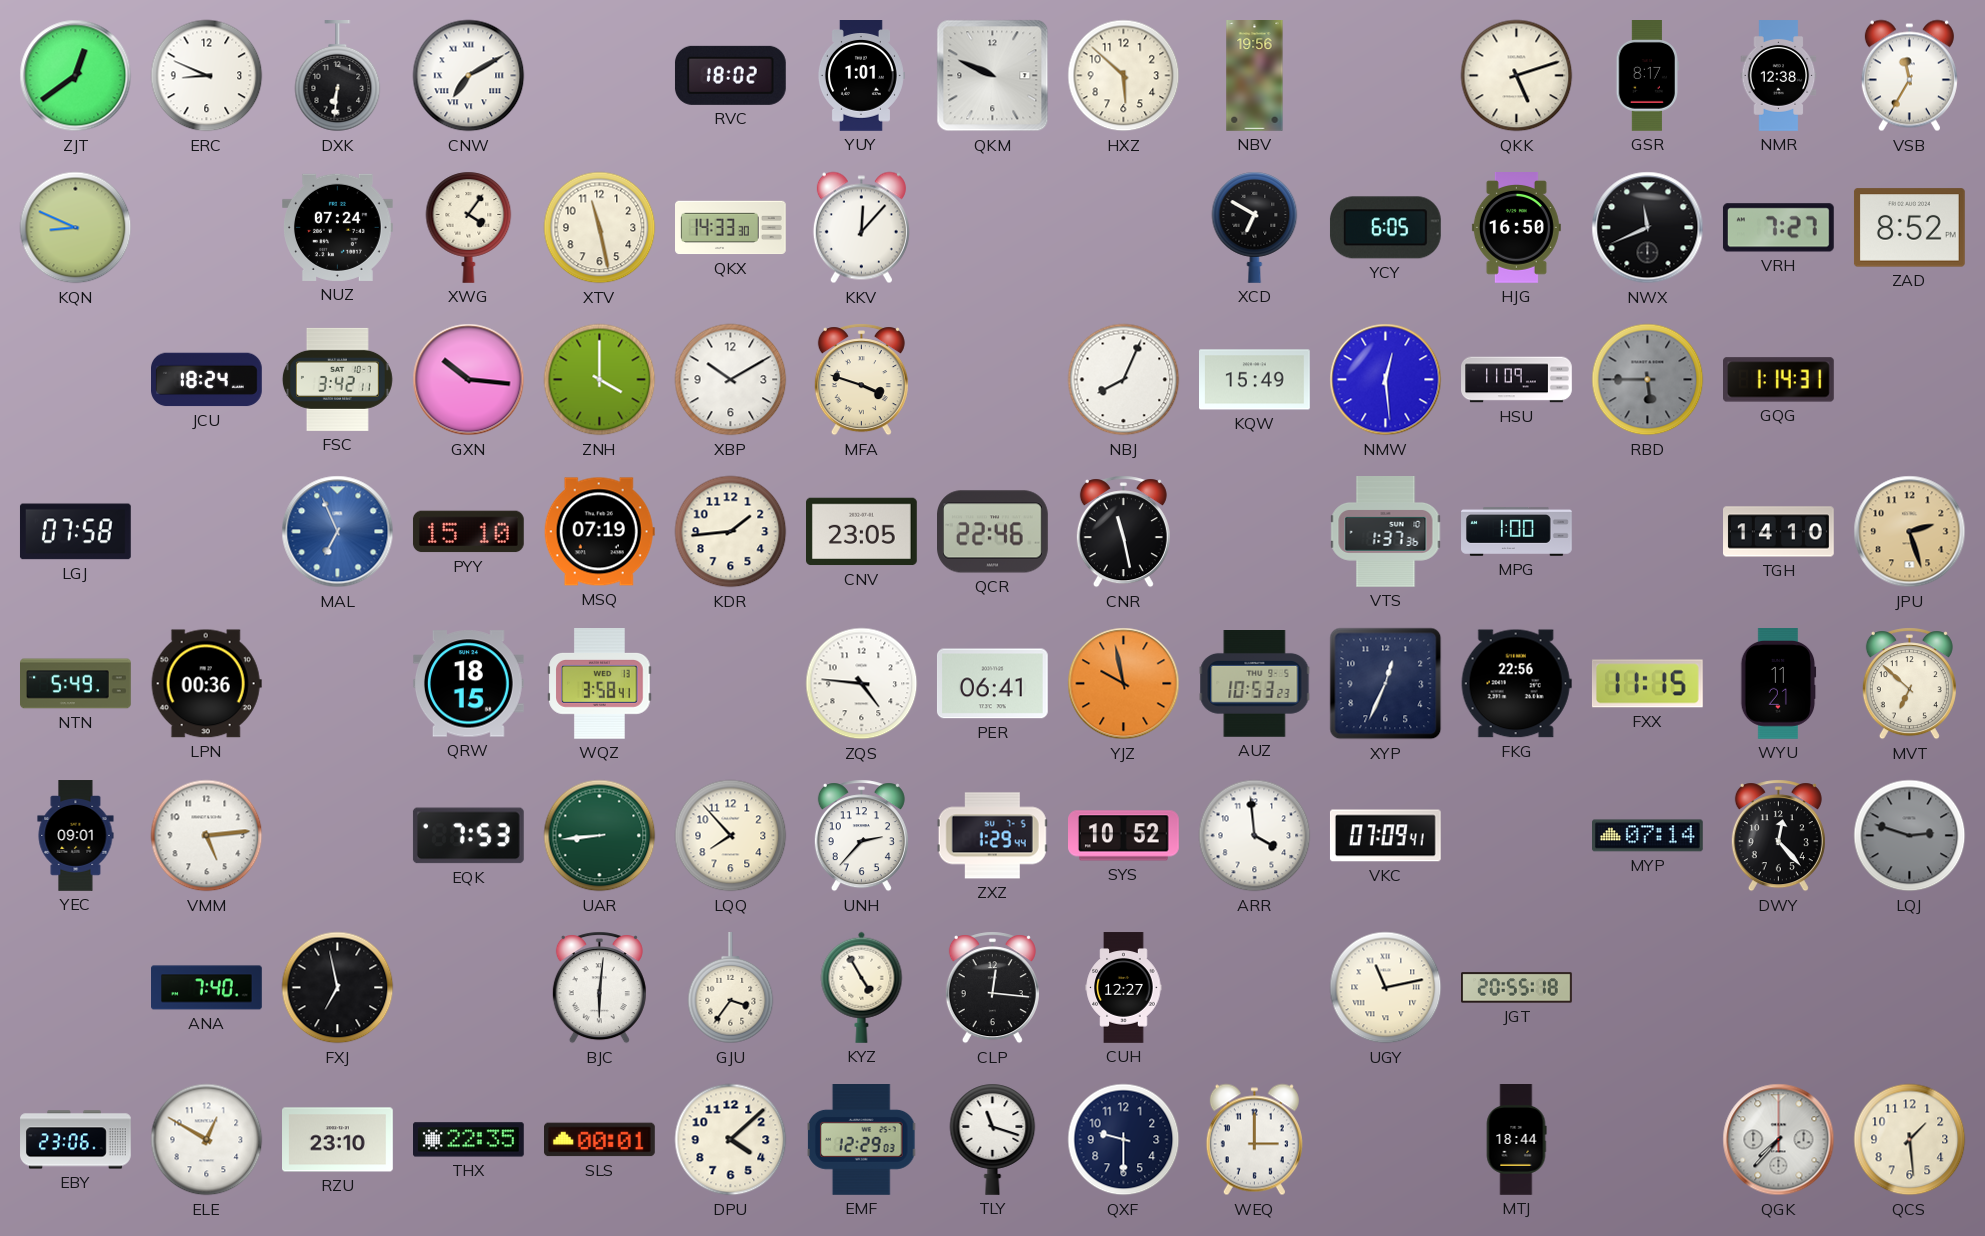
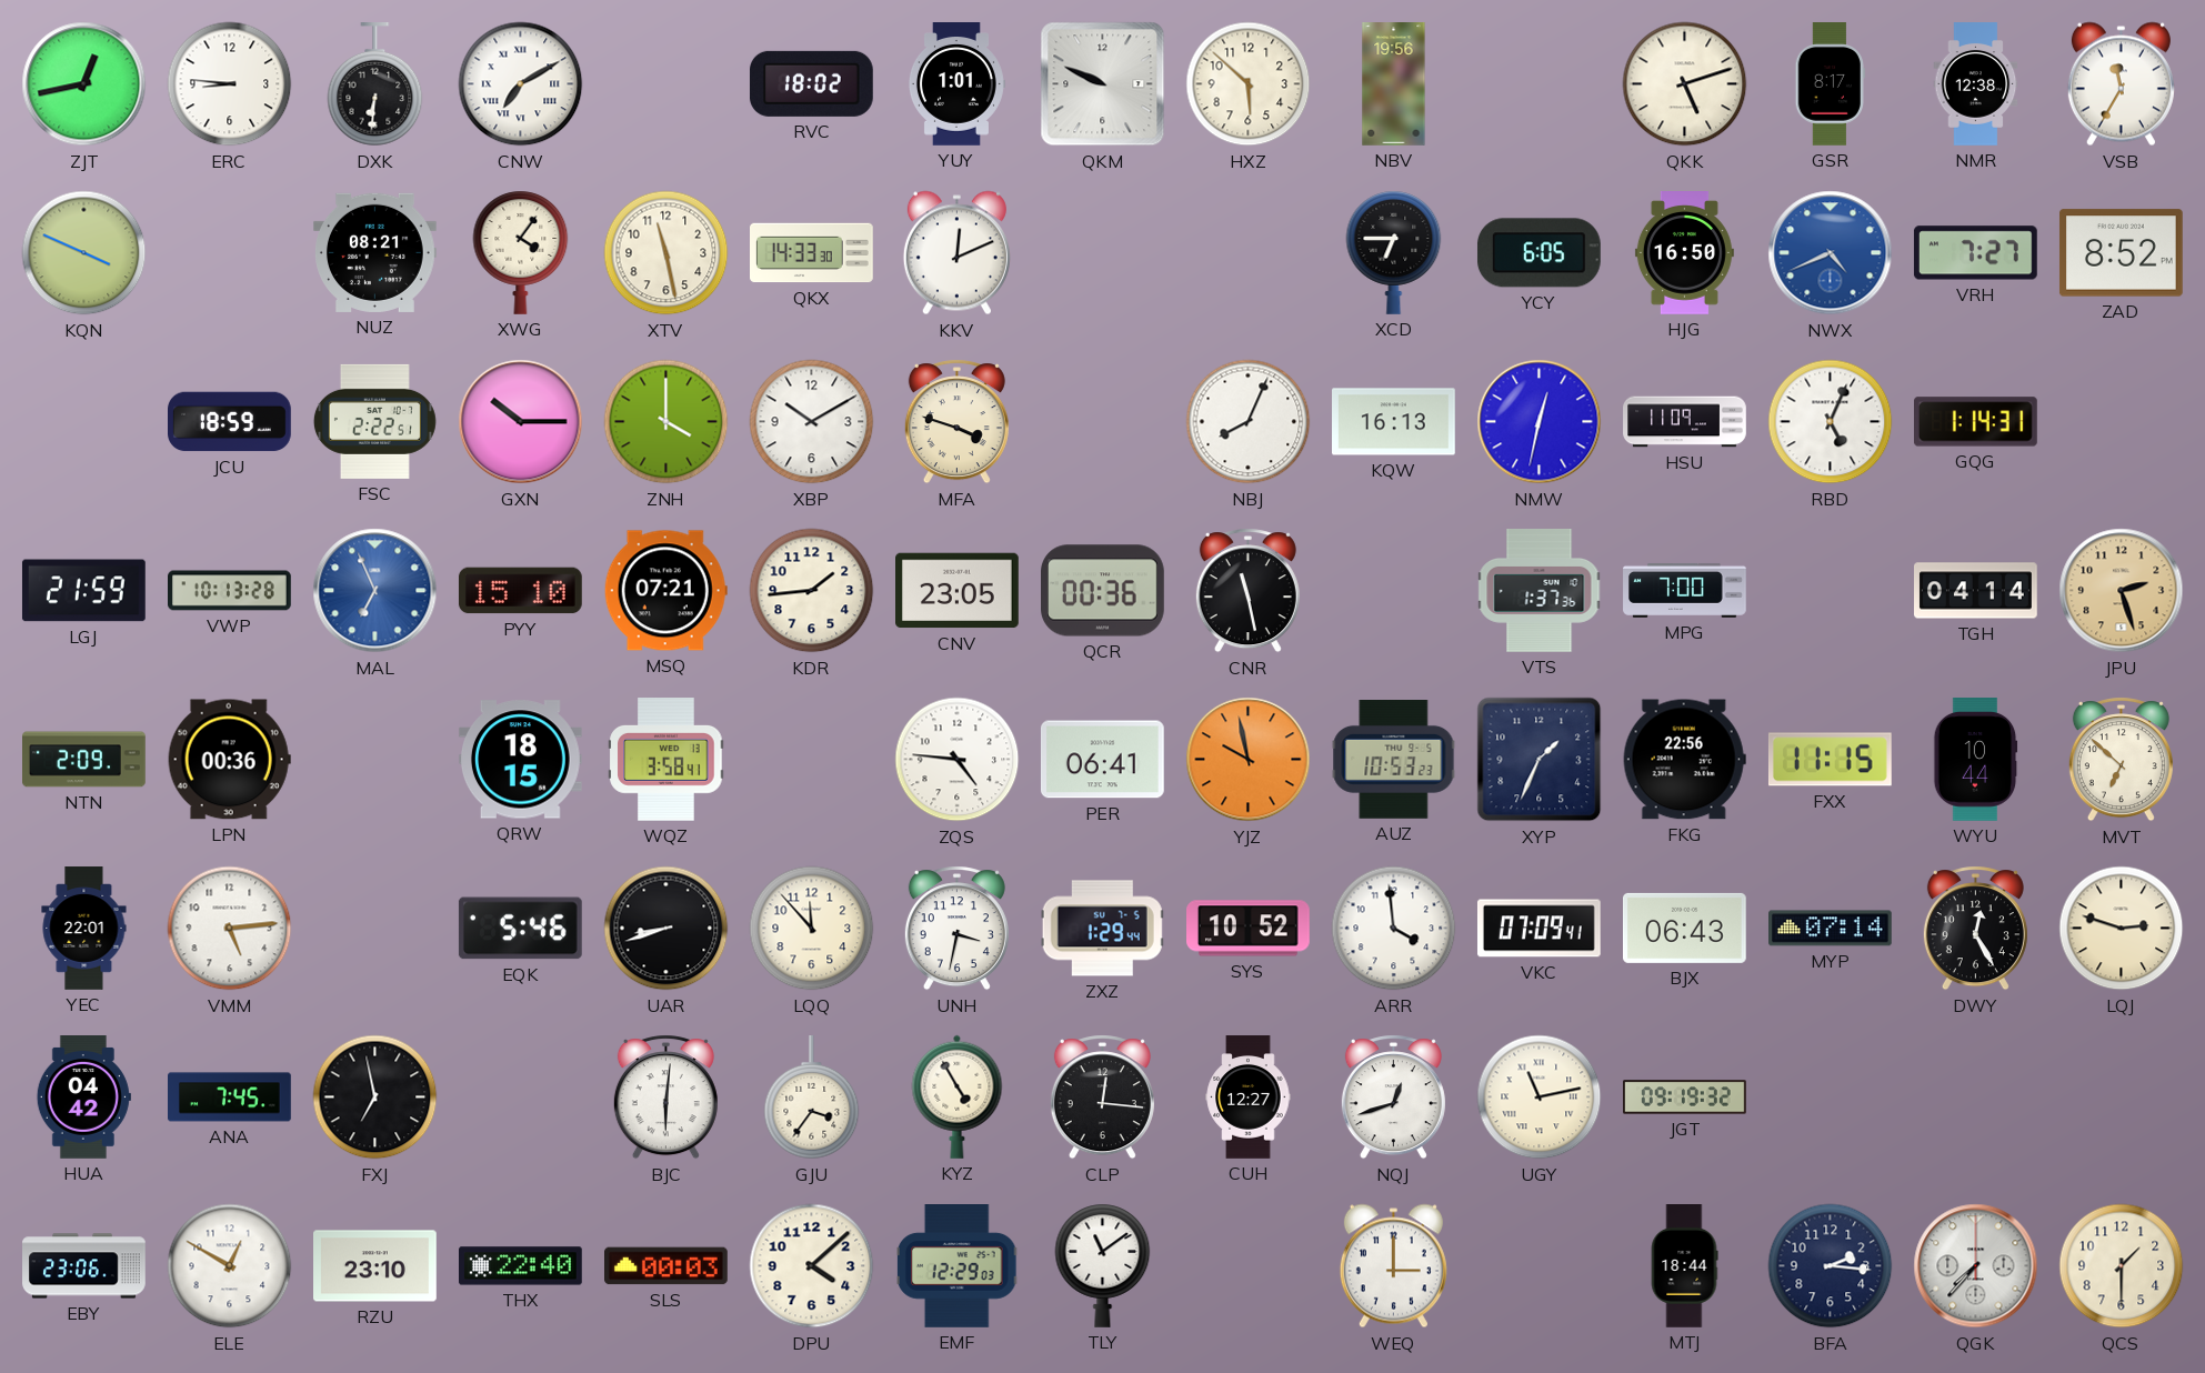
ZJT: 12:39 -> 12:43
ERC: 8:49 -> 8:46
KQN: 8:49 -> 3:49
NUZ: 07:24 -> 08:21
KKV: 12:07 -> 12:11
XCD: 6:50 -> 6:45
NWX: 11:41 -> 4:41
NWX dial: black -> blue
JCU: 18:24 -> 18:59
FSC: 3:42 -> 2:22
GXN: 10:16 -> 10:15
KQW: 15:49 -> 16:13
NMW: 12:29 -> 12:32
RBD: 5:45 -> 5:04
RBD dial: grey -> white
LGJ: 07:58 -> 21:59
VWP: none -> 10:13
MSQ: 07:19 -> 07:21
QCR: 22:46 -> 00:36
MPG: 1:00 -> 7:00
TGH: 14:10 -> 04:14
NTN: 5:49 -> 2:09
XYP: 12:34 -> 1:34
WYU: 11:21 -> 10:44
YEC: 09:01 -> 22:01
EQK: 7:53 -> 5:46
UAR: 8:44 -> 8:42
UAR dial: green -> black
LQQ: 7:53 -> 11:53
UNH: 2:37 -> 3:32
BJX: none -> 06:43
DWY: 12:23 -> 12:25
LQJ dial: grey -> cream
HUA: none -> 04:42
ANA: 7:40 -> 7:45
NQJ: none -> 12:42
JGT: 20:55 -> 09:19
THX: 22:35 -> 22:40
SLS: 00:01 -> 00:03
TLY: 11:18 -> 11:09
QXF: 9:30 -> none
BFA: none -> 2:16
QCS: 1:29 -> 1:30
